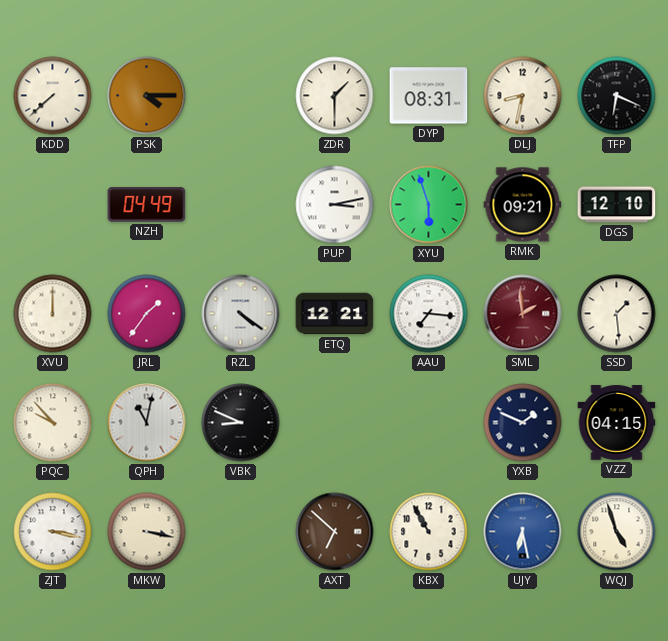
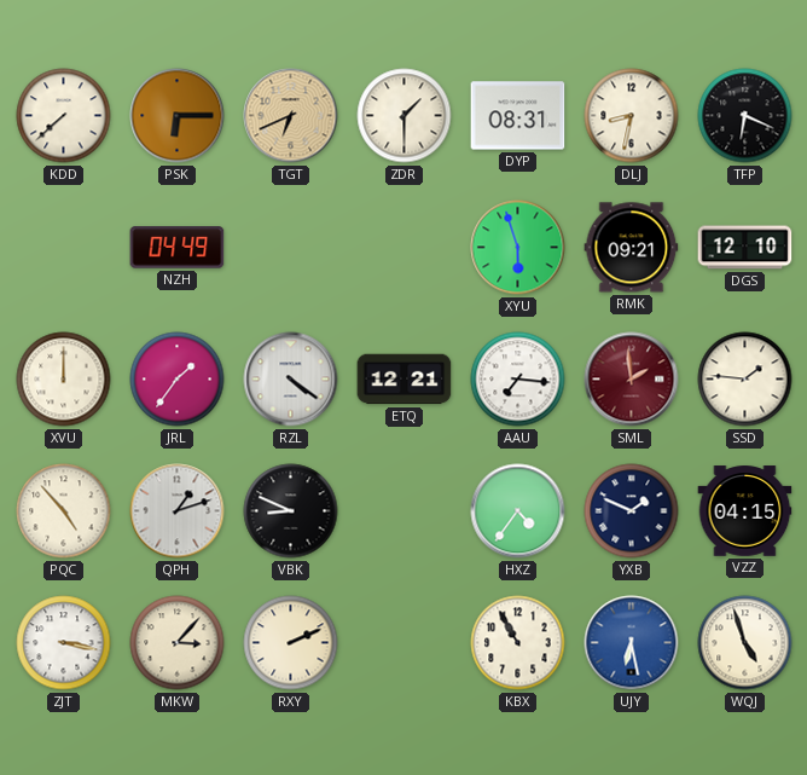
PSK: 4:15 -> 6:15
TGT: none -> 6:41
PUP: 3:13 -> none
SSD: 1:29 -> 1:46
PQC: 9:53 -> 4:53
QPH: 11:02 -> 1:12
HXZ: none -> 4:36
MKW: 3:17 -> 3:07
RXY: none -> 2:11
AXT: 6:52 -> none
